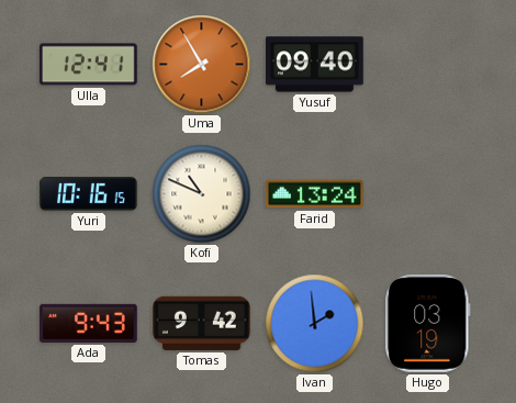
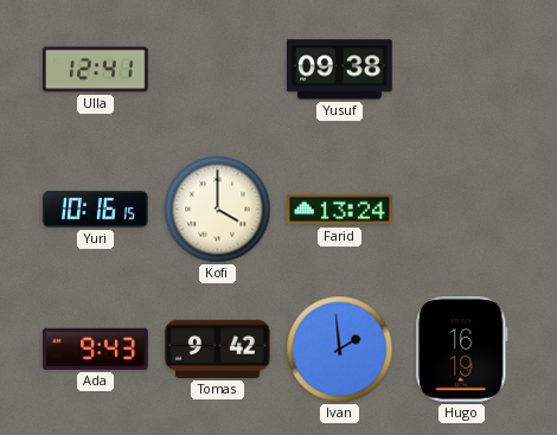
Uma: 7:55 -> none
Yusuf: 09:40 -> 09:38
Kofi: 10:49 -> 4:00
Hugo: 03:19 -> 16:19
